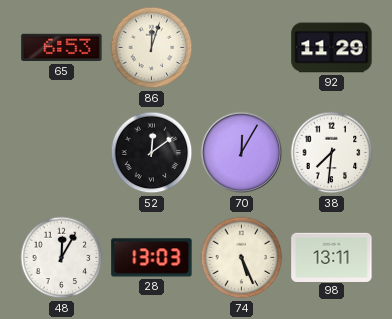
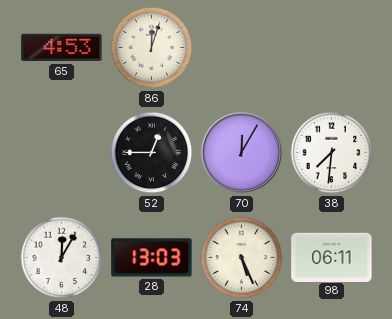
65: 6:53 -> 4:53
92: 11:29 -> none
52: 12:09 -> 12:45
98: 13:11 -> 06:11
